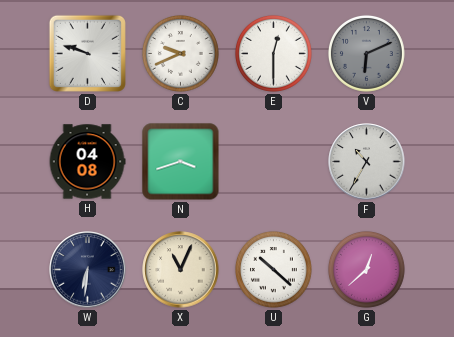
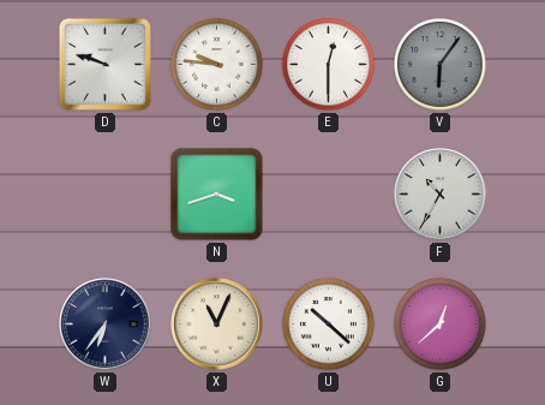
C: 9:41 -> 9:46
V: 6:11 -> 6:06
H: 04:08 -> none
W: 6:31 -> 6:36
